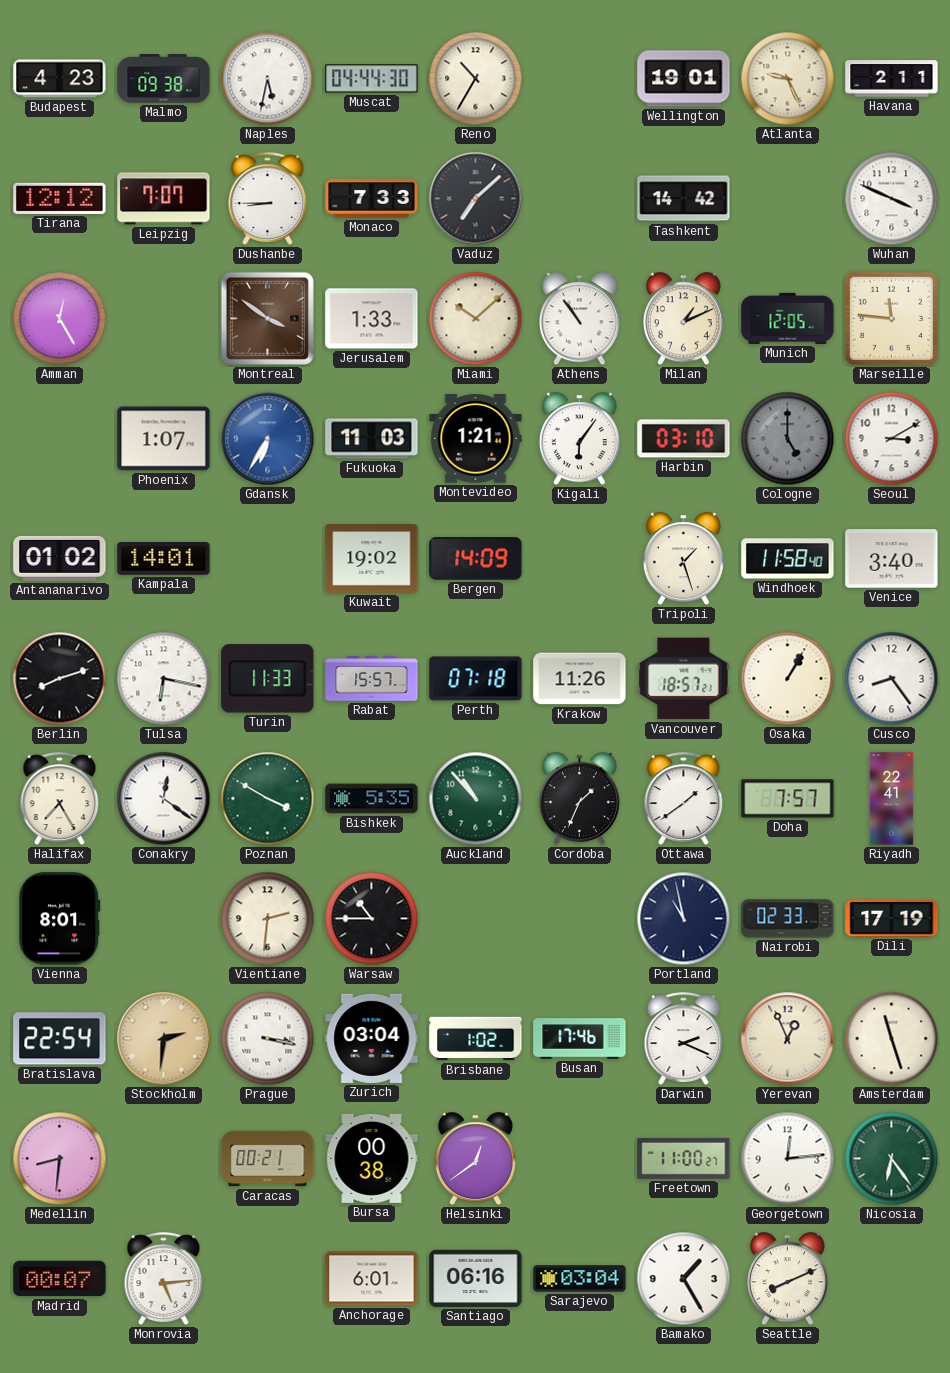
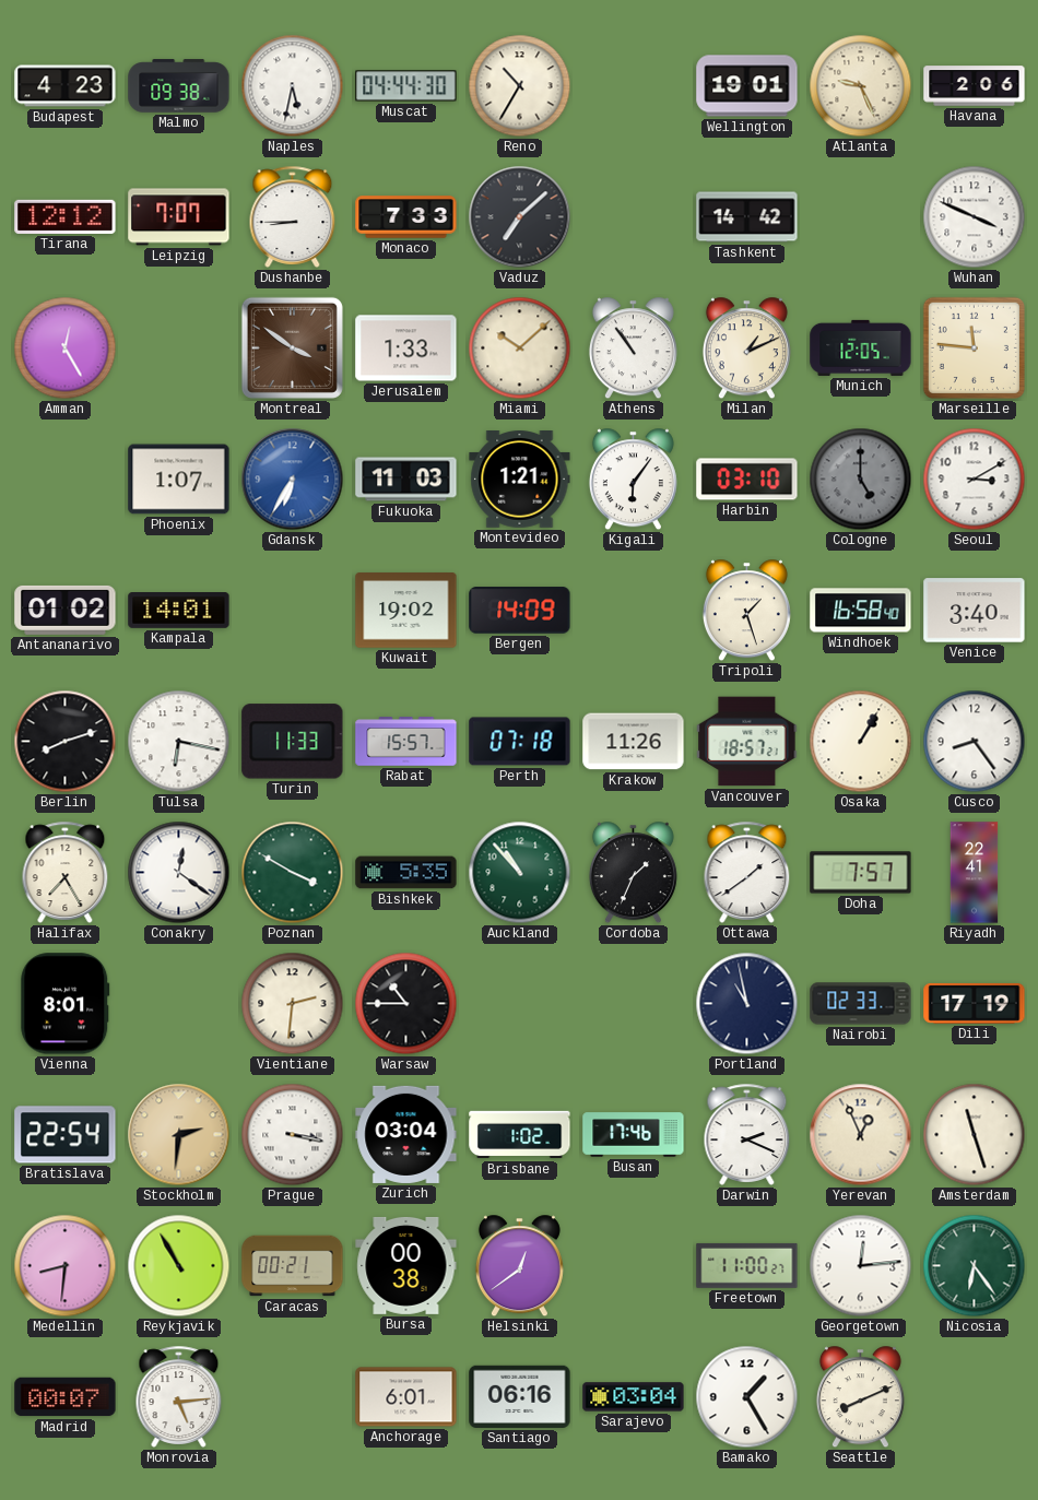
Havana: 2:11 -> 2:06
Windhoek: 11:58 -> 16:58
Reykjavik: none -> 10:55
